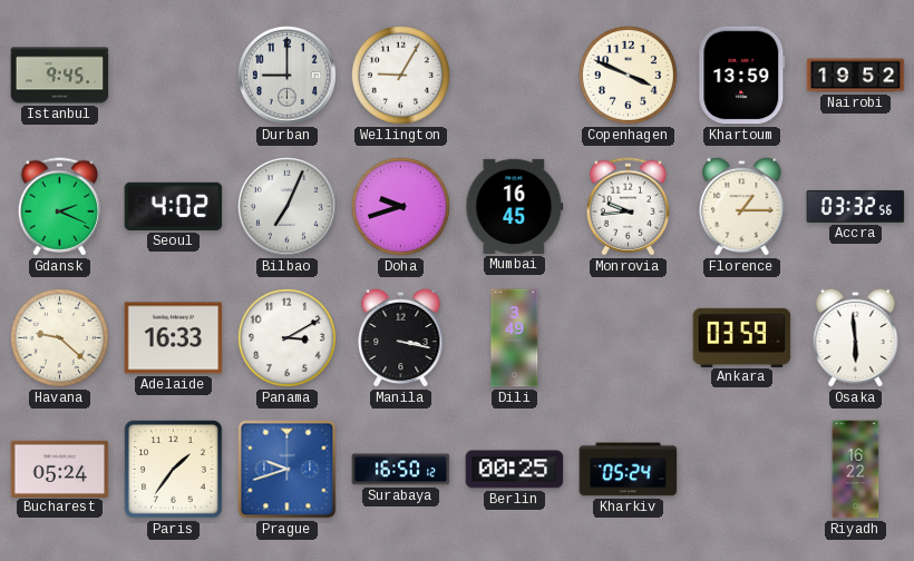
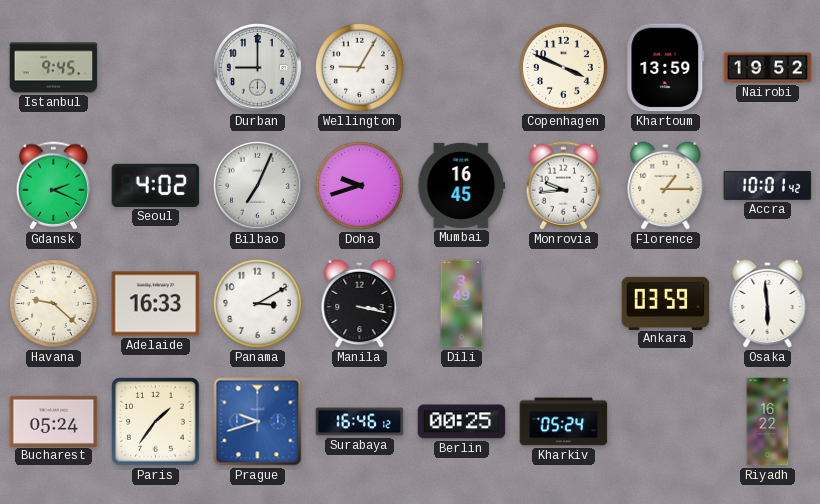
Accra: 03:32 -> 10:01
Surabaya: 16:50 -> 16:46
